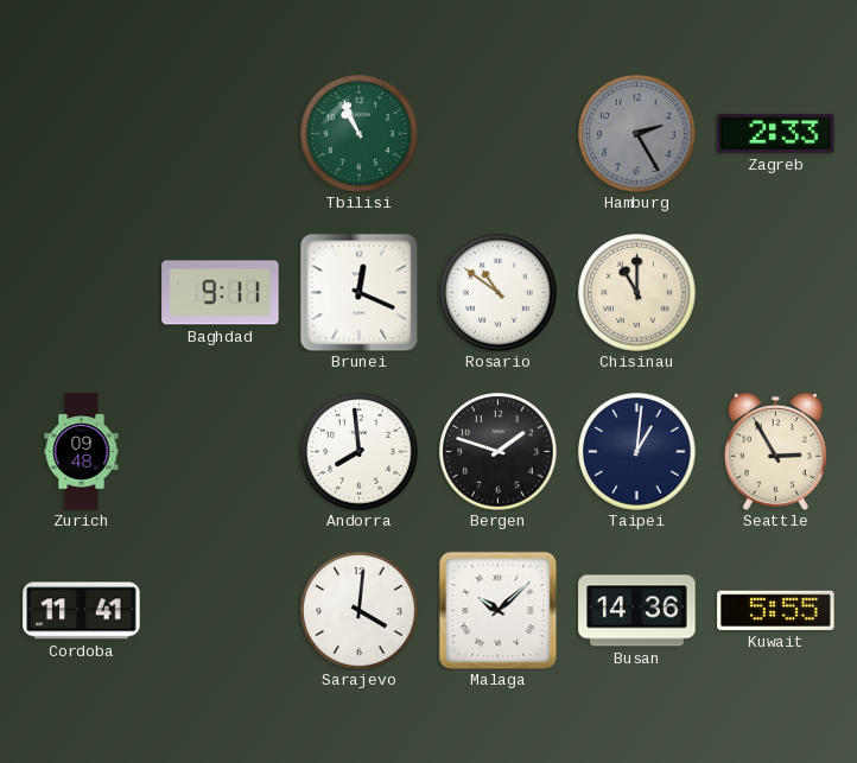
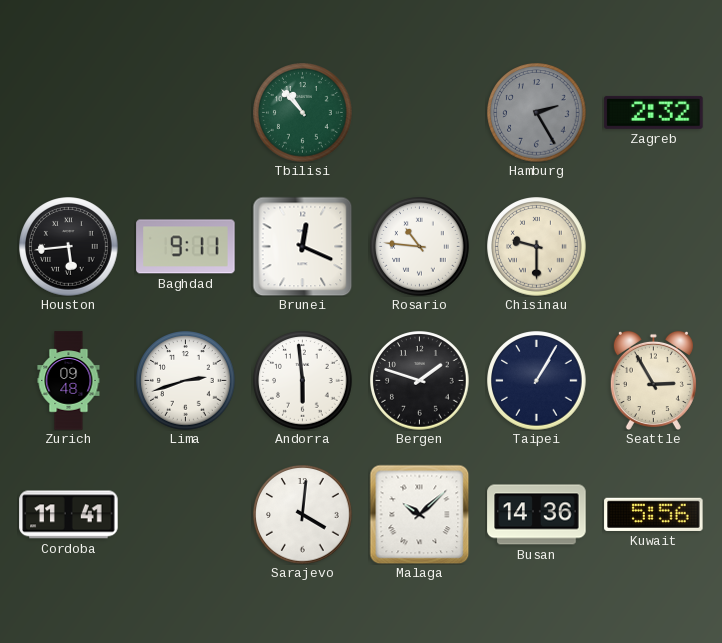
Tbilisi: 10:56 -> 10:53
Zagreb: 2:33 -> 2:32
Houston: none -> 5:44
Rosario: 10:51 -> 10:46
Chisinau: 11:00 -> 9:30
Lima: none -> 2:42
Andorra: 7:59 -> 5:59
Taipei: 1:01 -> 1:05
Kuwait: 5:55 -> 5:56
